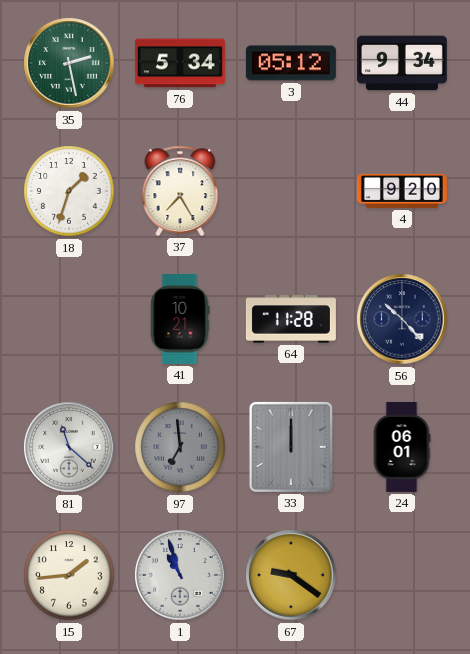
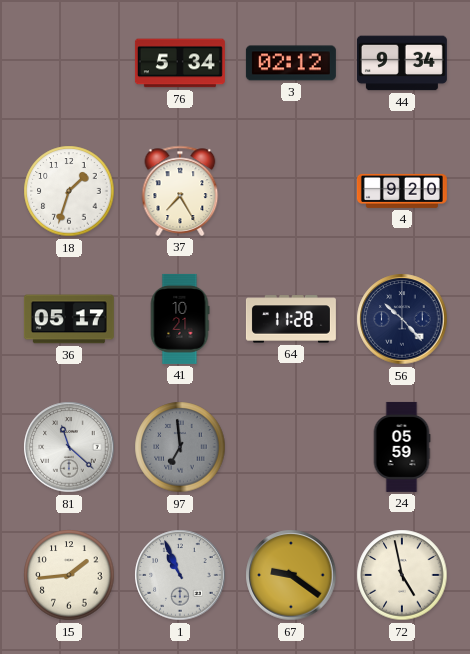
35: 2:28 -> none
3: 05:12 -> 02:12
36: none -> 05:17
33: 12:00 -> none
24: 06:01 -> 05:59
1: 10:57 -> 10:56
72: none -> 4:58
